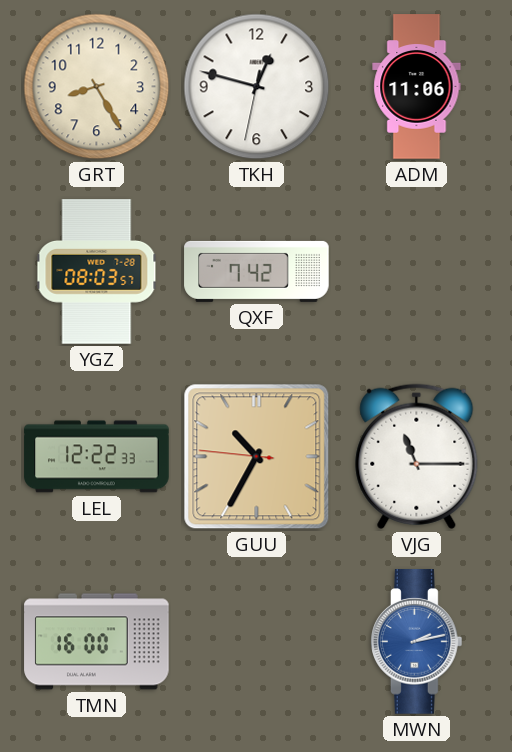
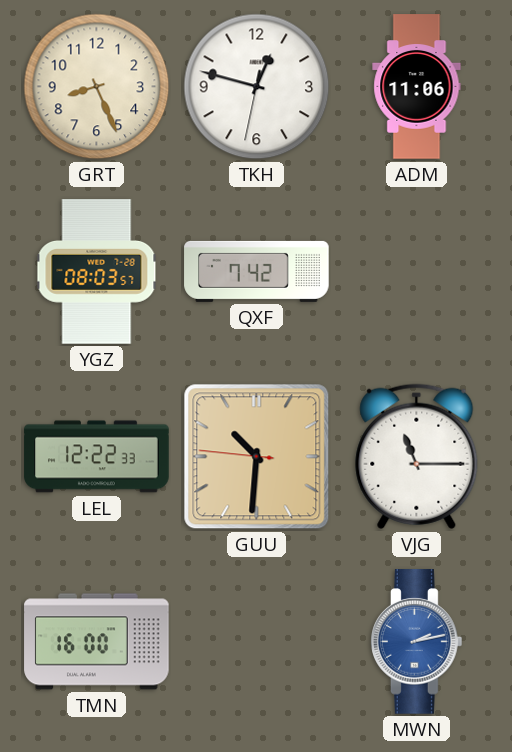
GRT: 8:25 -> 8:26
GUU: 10:34 -> 10:30
